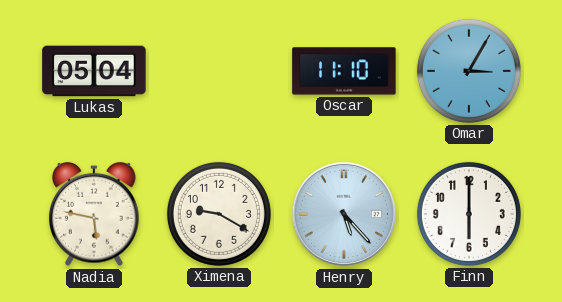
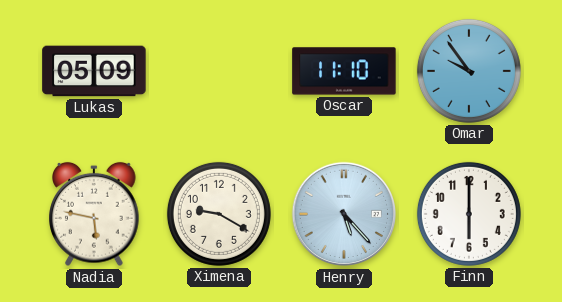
Lukas: 05:04 -> 05:09
Omar: 3:05 -> 9:54
